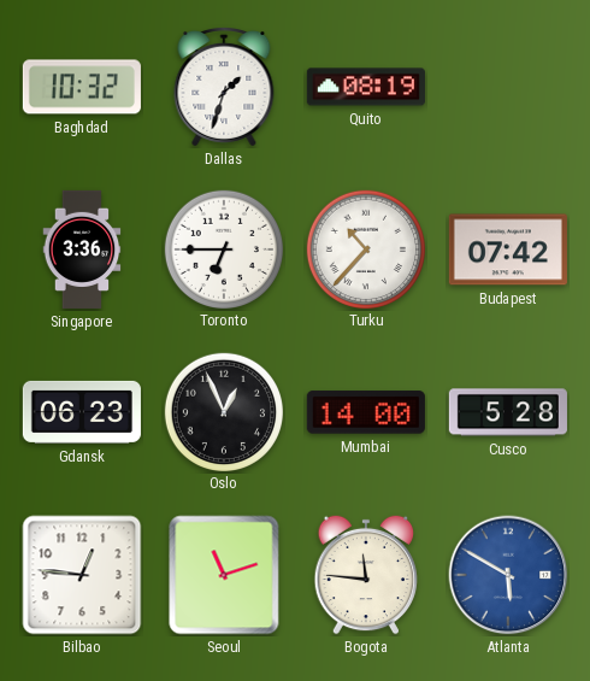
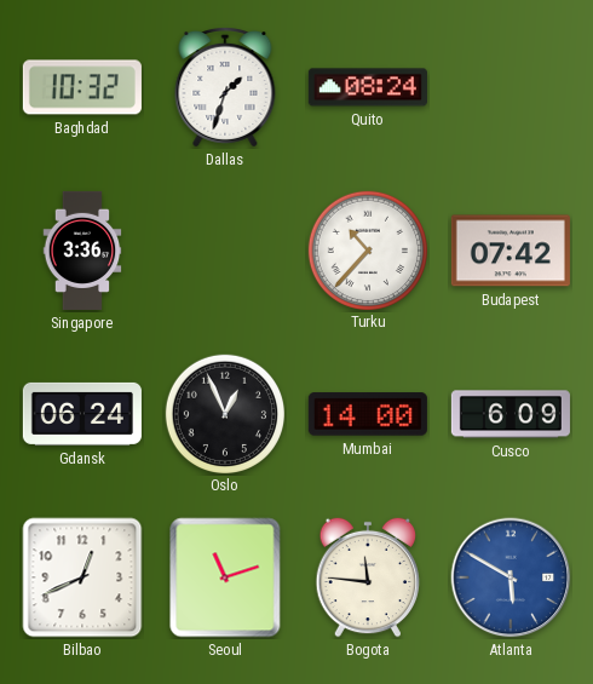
Quito: 08:19 -> 08:24
Toronto: 6:45 -> none
Gdansk: 06:23 -> 06:24
Cusco: 5:28 -> 6:09
Bilbao: 12:46 -> 12:41
